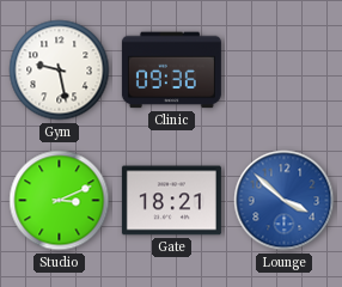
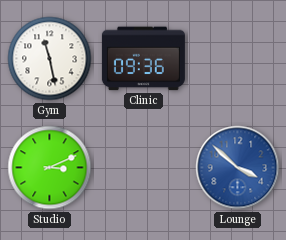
Gym: 9:28 -> 11:28
Gate: 18:21 -> none
